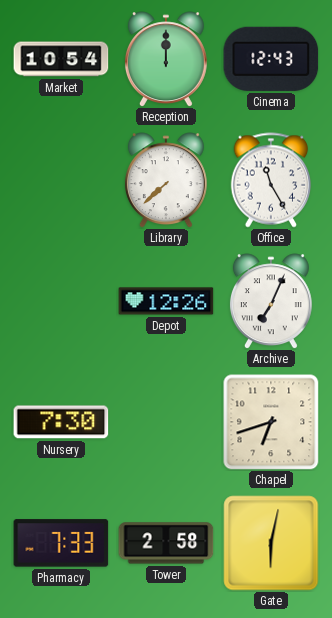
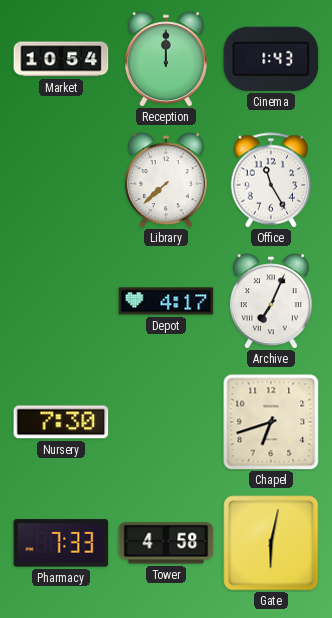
Cinema: 12:43 -> 1:43
Depot: 12:26 -> 4:17
Tower: 2:58 -> 4:58
